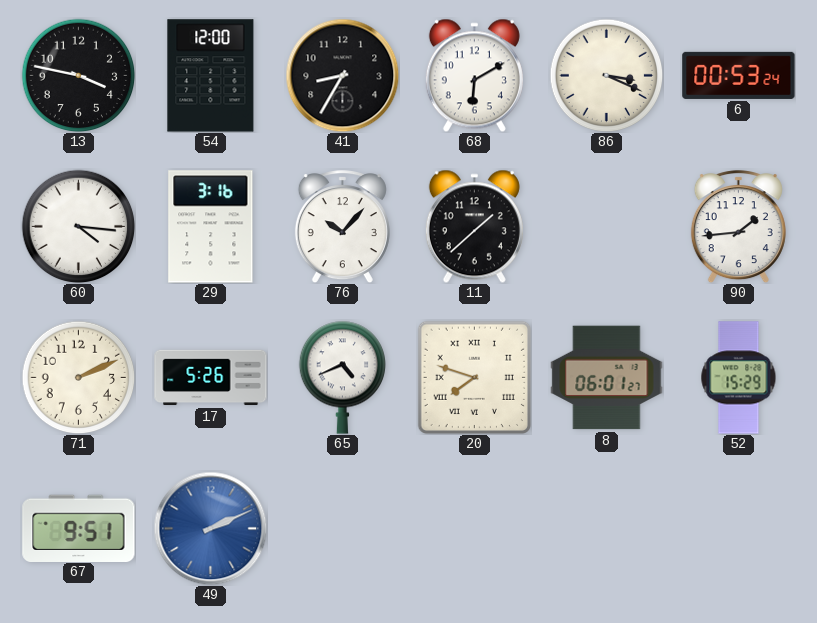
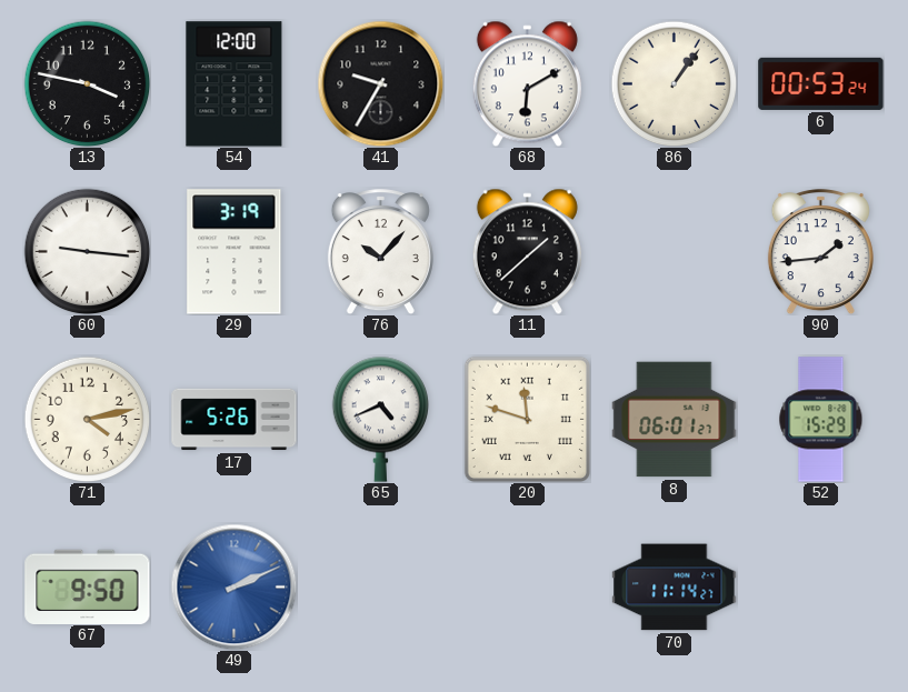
41: 8:35 -> 9:35
86: 3:19 -> 1:06
60: 4:16 -> 9:16
29: 3:16 -> 3:19
71: 2:11 -> 4:13
20: 7:48 -> 11:48
67: 9:51 -> 9:50
70: none -> 11:14
